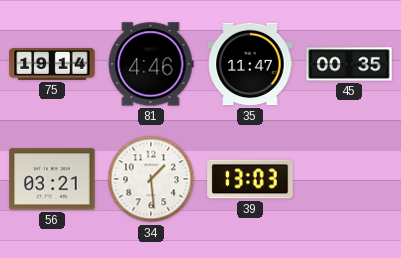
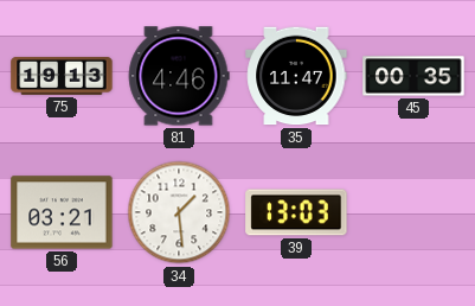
75: 19:14 -> 19:13
